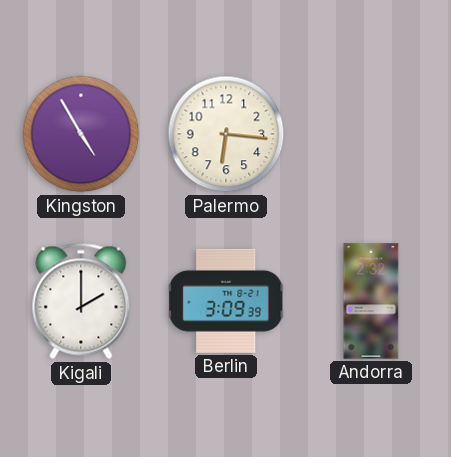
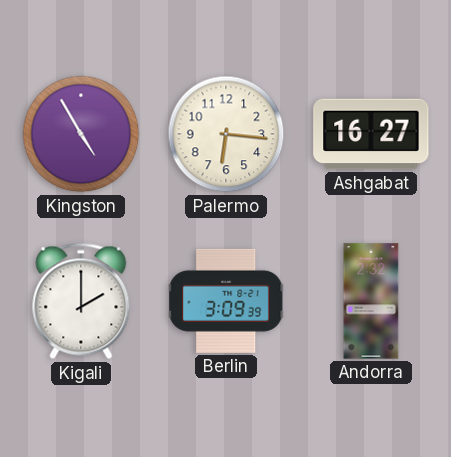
Ashgabat: none -> 16:27
